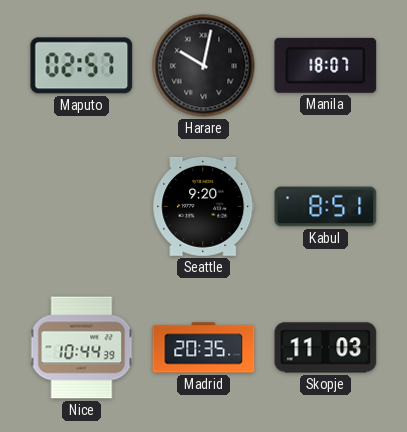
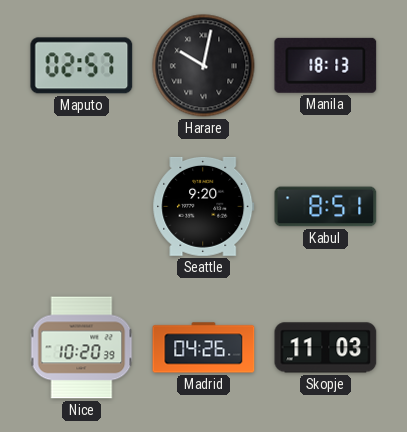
Manila: 18:07 -> 18:13
Nice: 10:44 -> 10:20
Madrid: 20:35 -> 04:26
